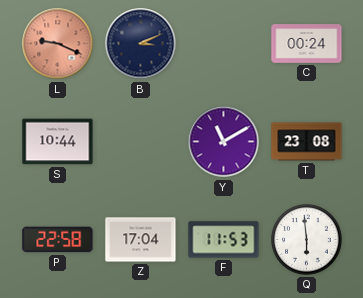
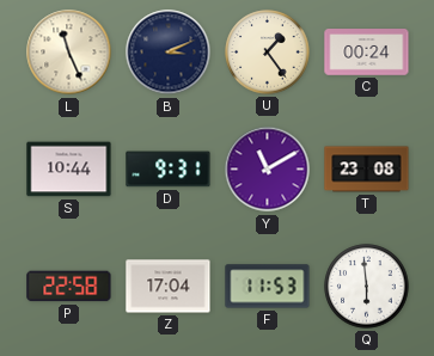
L: 9:19 -> 11:26
L dial: salmon -> cream
U: none -> 1:24
D: none -> 9:31
